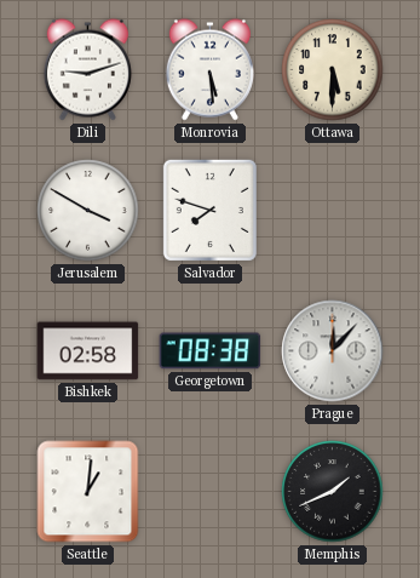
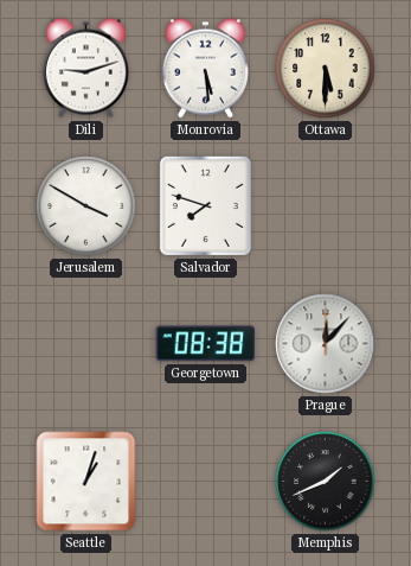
Bishkek: 02:58 -> none
Seattle: 1:01 -> 1:03
